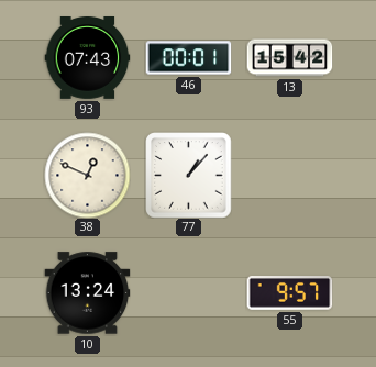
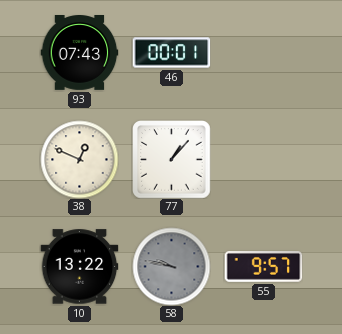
13: 15:42 -> none
10: 13:24 -> 13:22
58: none -> 9:47
